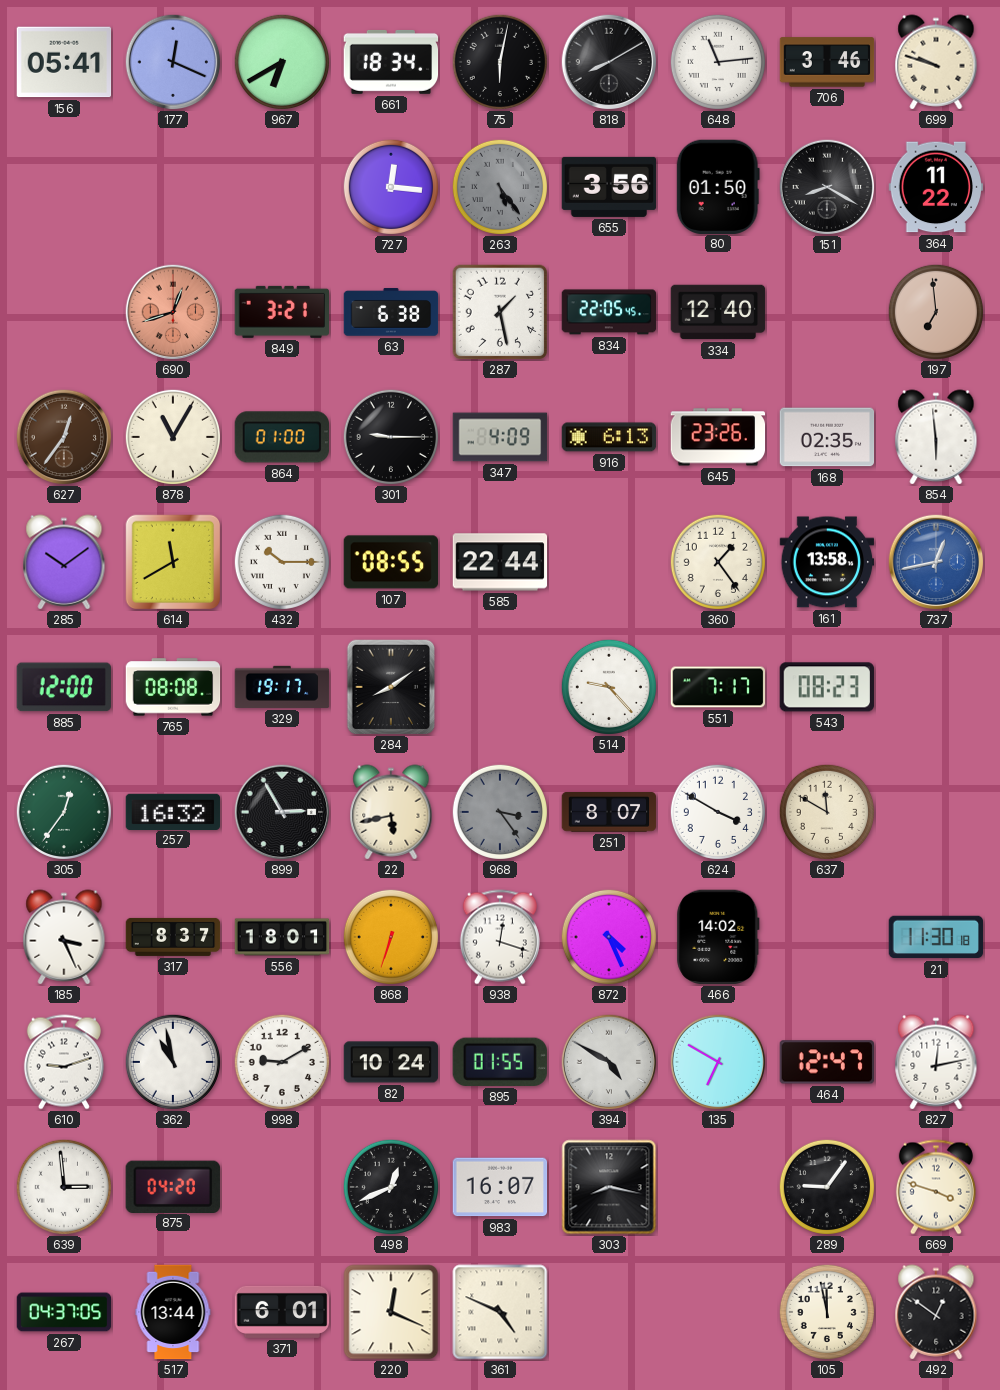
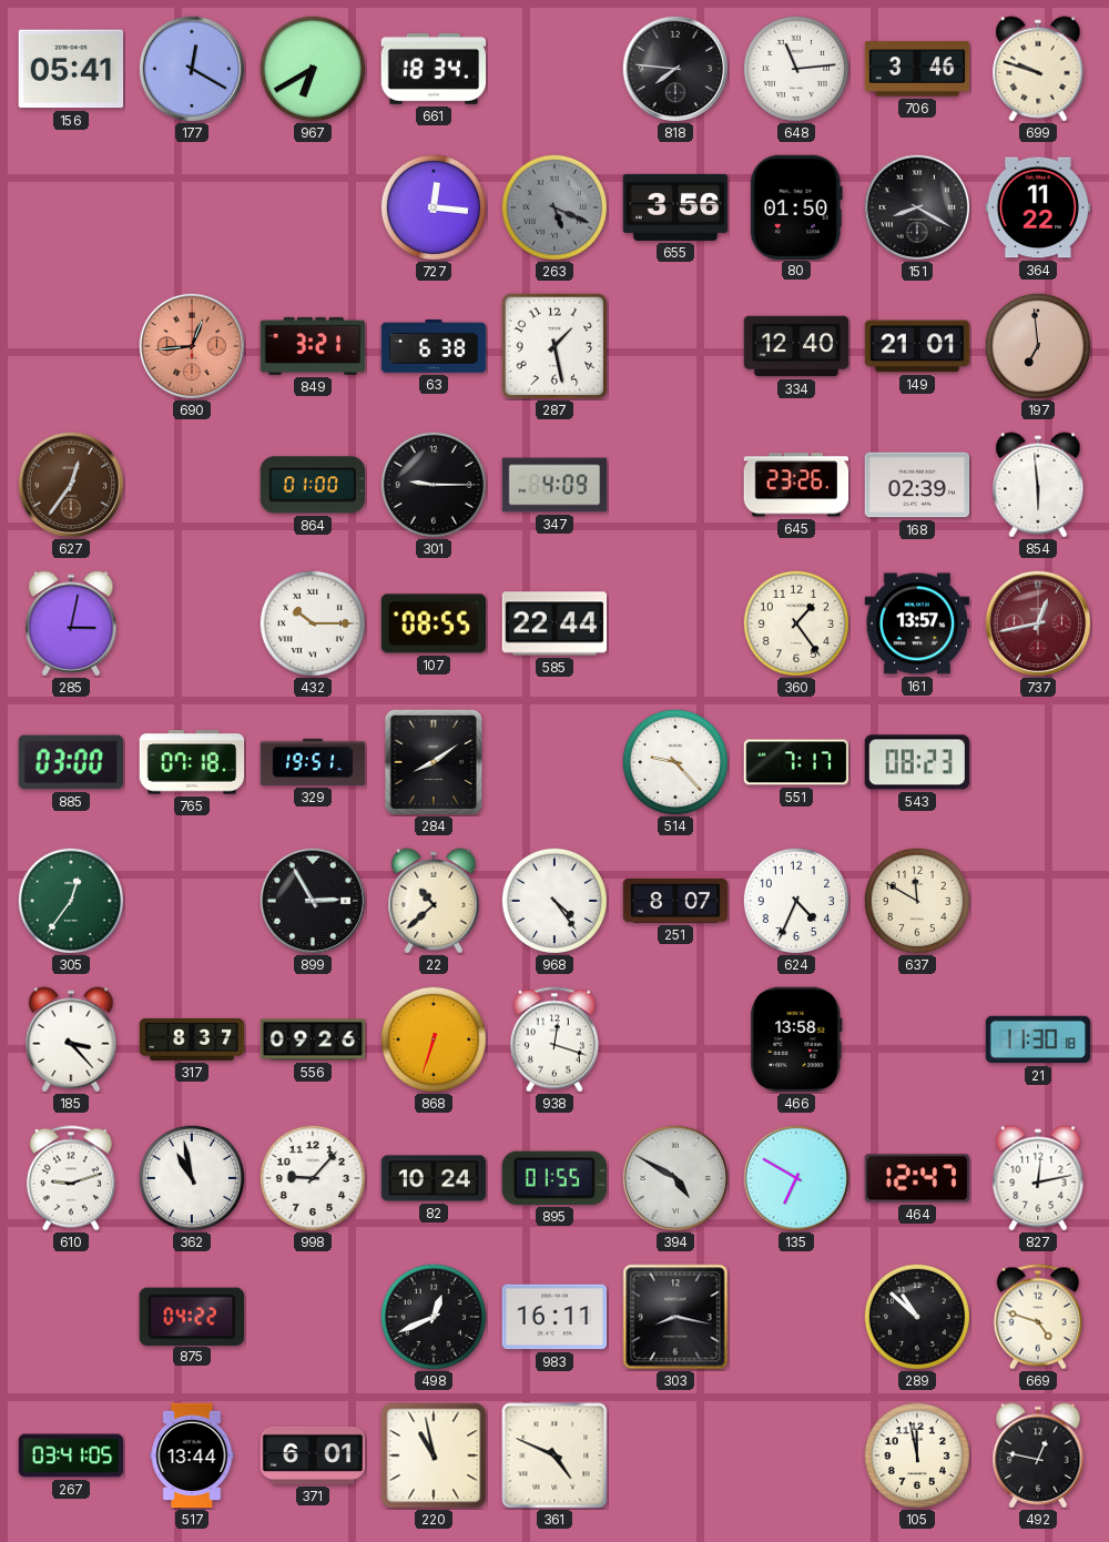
177: 12:19 -> 12:20
75: 6:02 -> none
818: 8:10 -> 7:46
263: 5:24 -> 5:19
690: 12:42 -> 12:44
834: 22:05 -> none
149: none -> 21:01
878: 11:05 -> none
916: 6:13 -> none
168: 02:35 -> 02:39
285: 10:09 -> 3:02
614: 11:40 -> none
161: 13:58 -> 13:57
737 dial: blue -> burgundy
885: 12:00 -> 03:00
765: 08:08 -> 07:18
329: 19:17 -> 19:51
257: 16:32 -> none
22: 5:43 -> 10:38
968: 3:24 -> 4:24
968 dial: grey -> white
624: 3:50 -> 4:34
185: 3:26 -> 3:23
556: 18:01 -> 09:26
872: 4:26 -> none
466: 14:02 -> 13:58
998: 9:10 -> 9:07
639: 2:59 -> none
875: 04:20 -> 04:22
983: 16:07 -> 16:11
289: 9:06 -> 10:52
669: 3:48 -> 4:48
267: 04:37 -> 03:41
220: 12:19 -> 10:58
492: 12:51 -> 12:47
